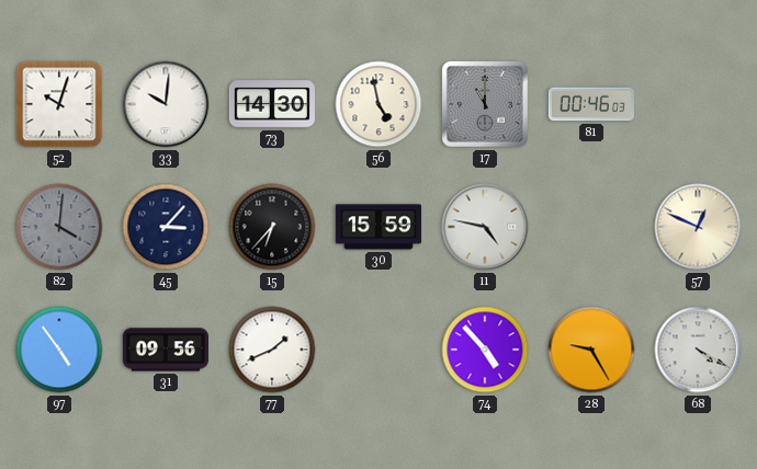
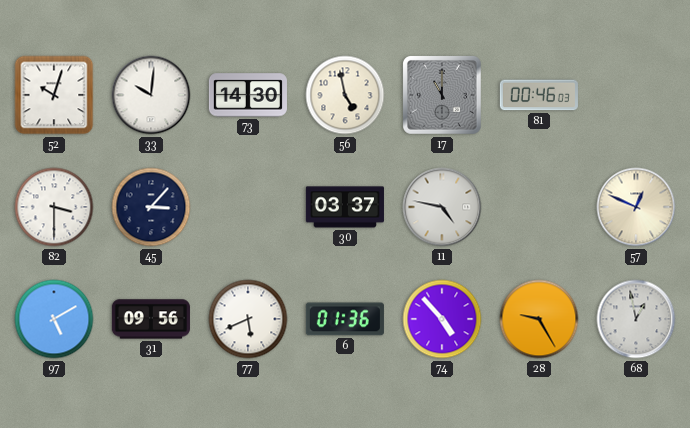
82: 4:01 -> 3:30
82 dial: grey -> white
15: 6:37 -> none
30: 15:59 -> 03:37
97: 4:54 -> 5:10
77: 1:41 -> 5:41
6: none -> 01:36
68: 4:20 -> 12:58
